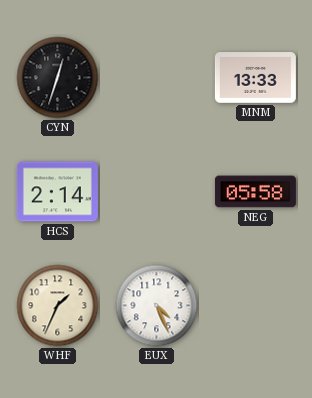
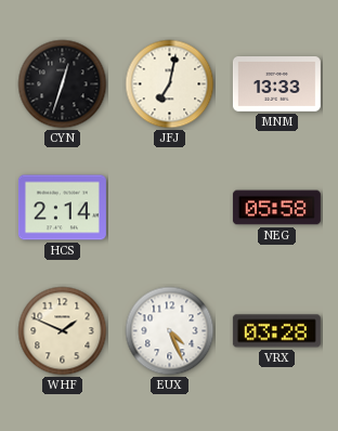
JFJ: none -> 7:02
WHF: 1:34 -> 1:49
VRX: none -> 03:28
